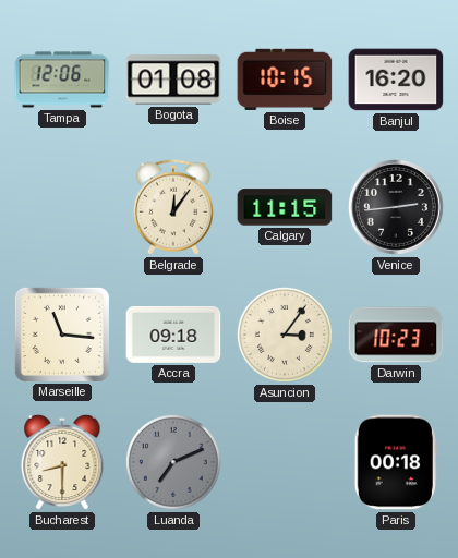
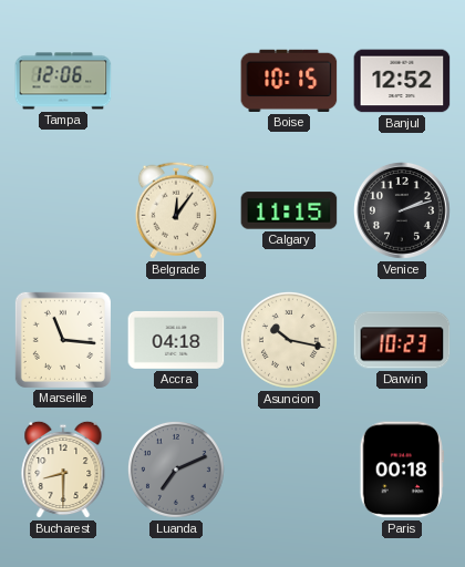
Bogota: 01:08 -> none
Banjul: 16:20 -> 12:52
Venice: 2:44 -> 2:12
Accra: 09:18 -> 04:18
Asuncion: 3:06 -> 10:17
